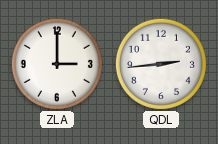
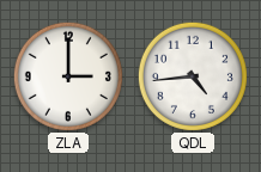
QDL: 2:44 -> 4:44
